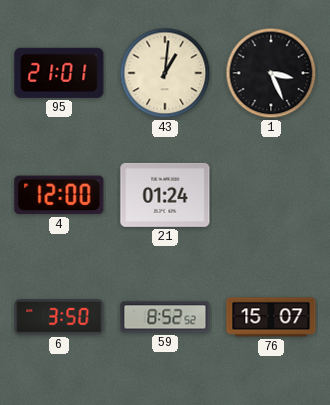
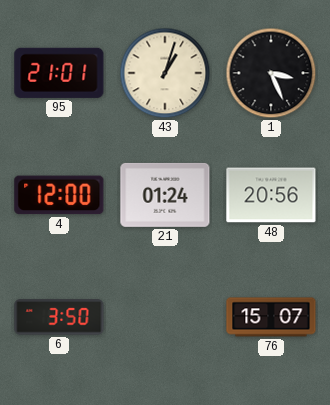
43: 1:01 -> 1:03
48: none -> 20:56
59: 8:52 -> none
